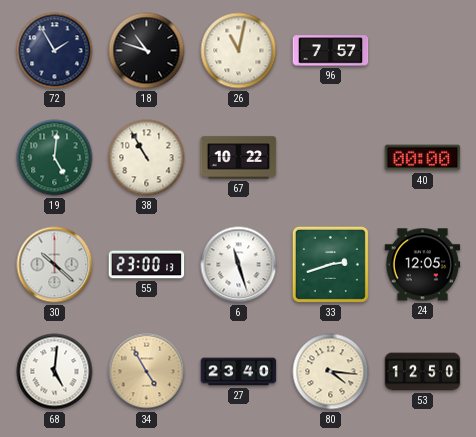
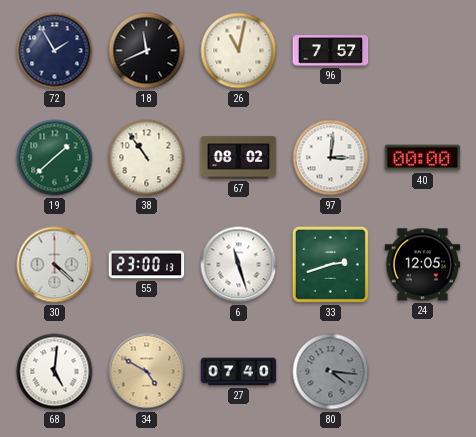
18: 10:48 -> 11:41
19: 5:01 -> 1:38
38: 10:55 -> 10:54
67: 10:22 -> 08:02
97: none -> 3:01
30: 10:22 -> 4:22
34: 4:55 -> 4:50
27: 23:40 -> 07:40
80 dial: cream -> grey
53: 12:50 -> none
